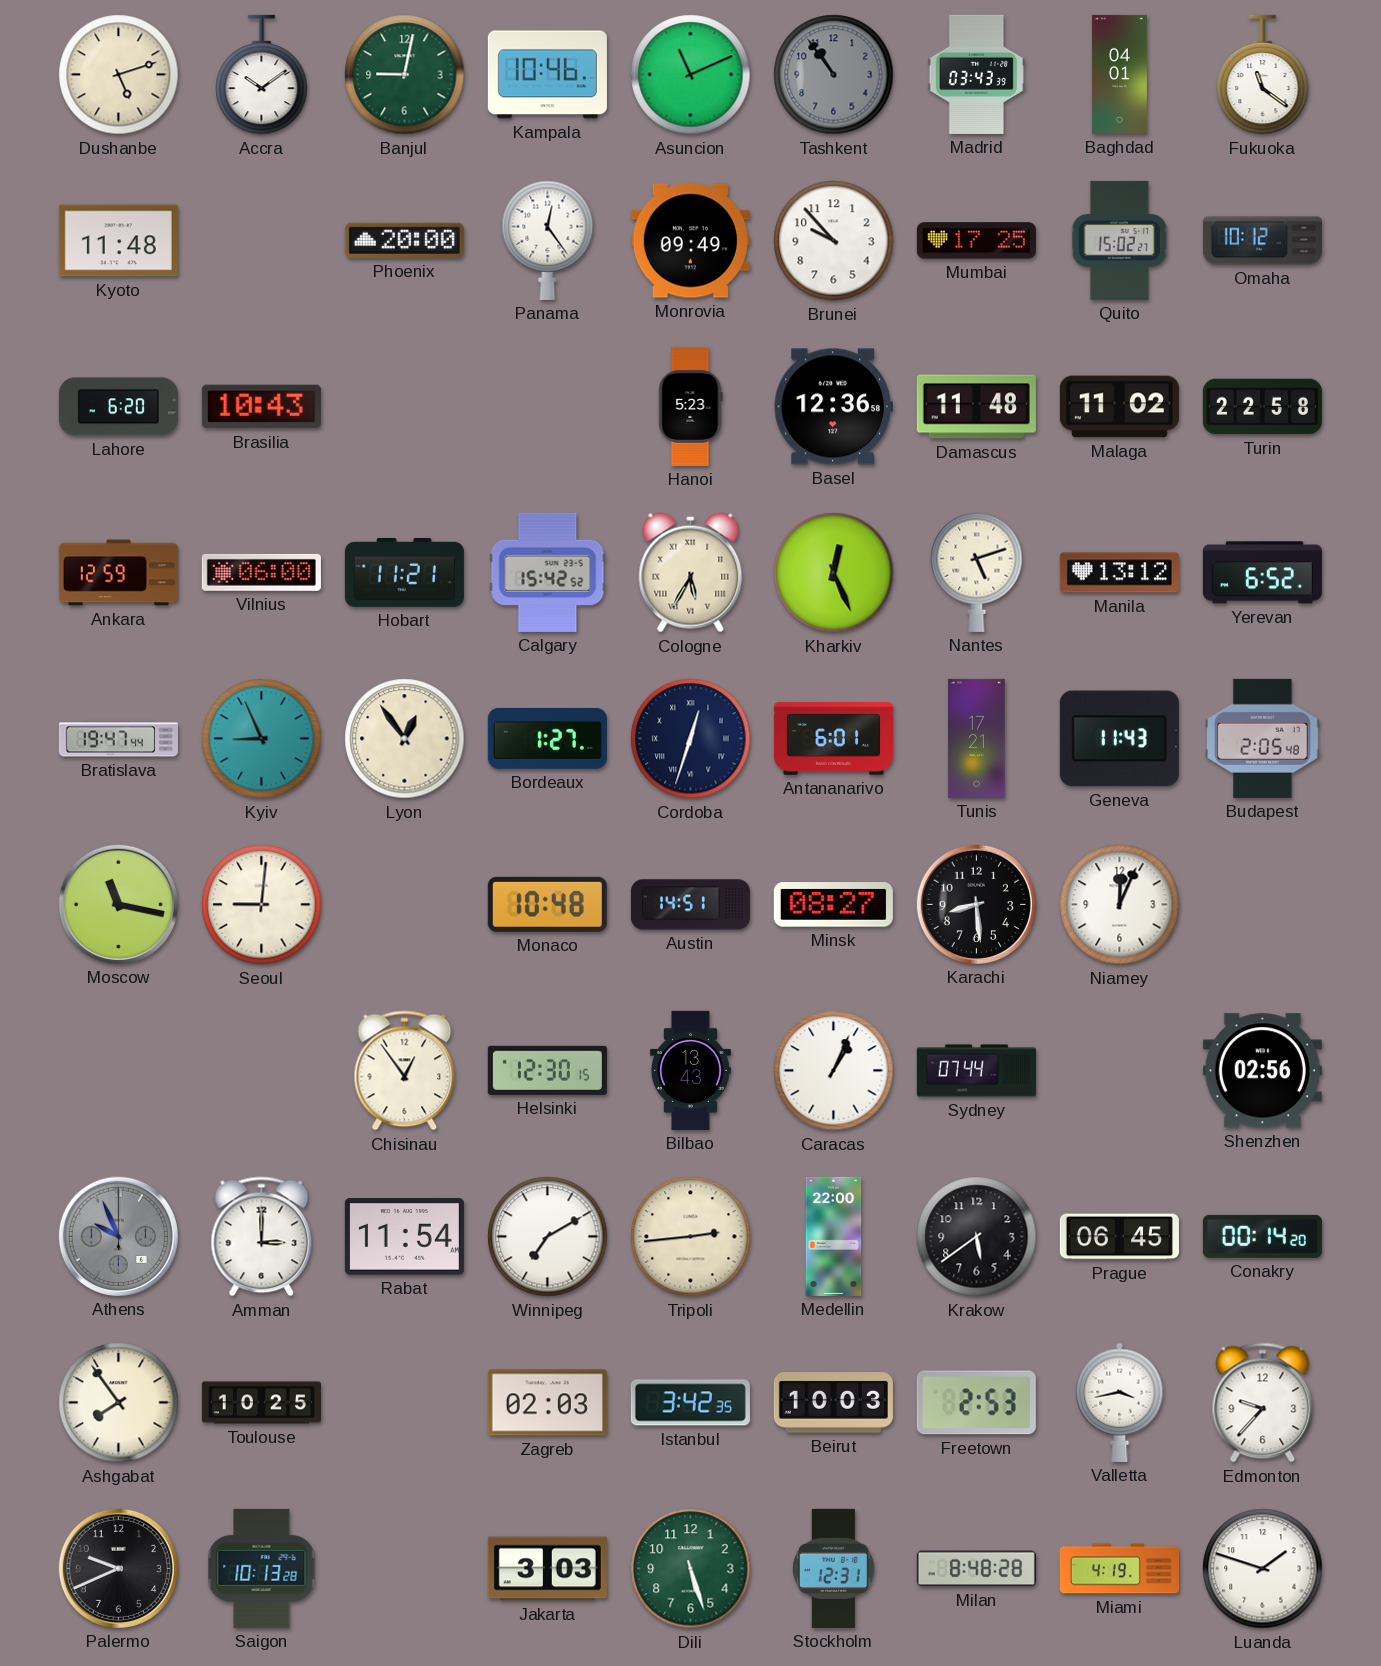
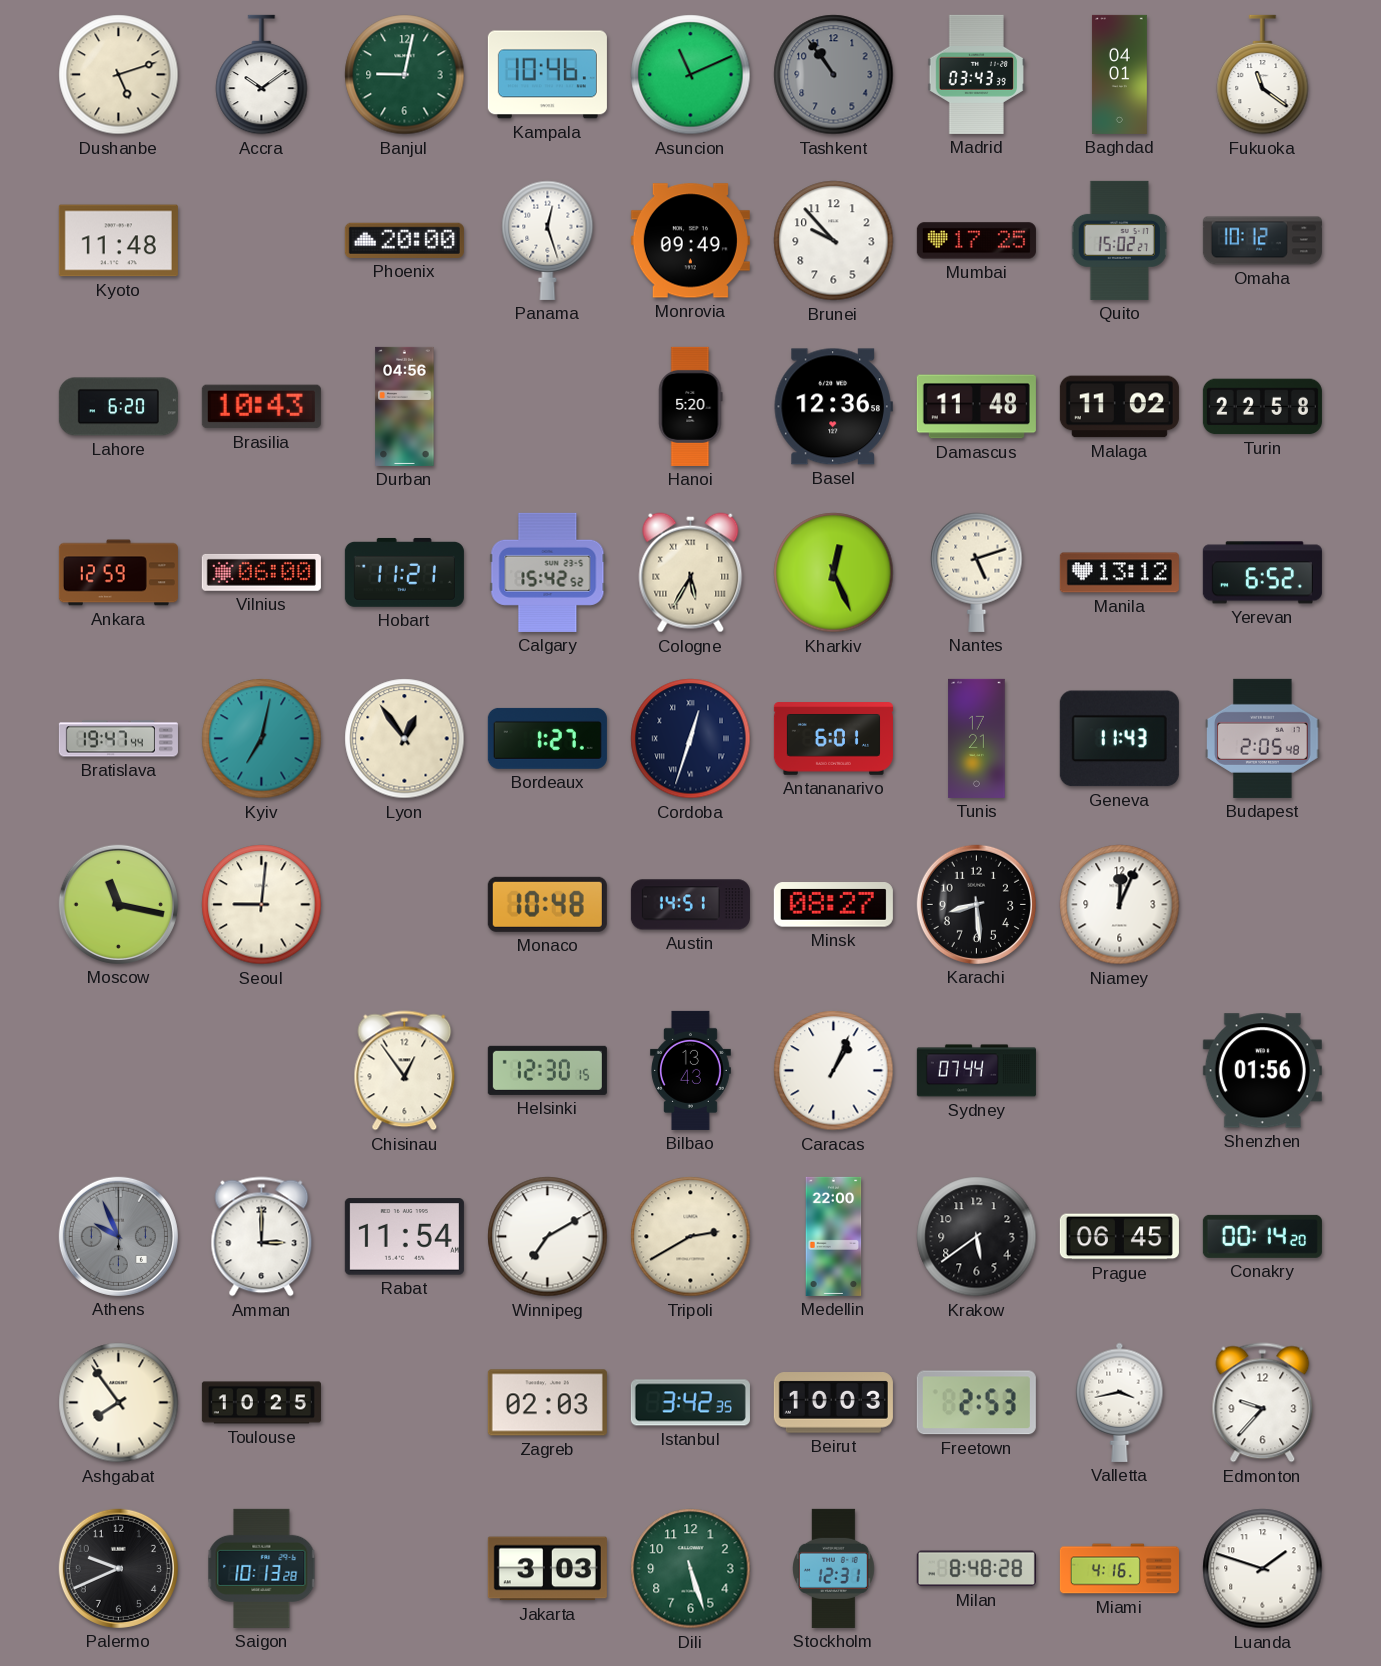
Panama: 12:24 -> 12:27
Durban: none -> 04:56
Hanoi: 5:23 -> 5:20
Kyiv: 8:56 -> 7:02
Shenzhen: 02:56 -> 01:56
Tripoli: 2:44 -> 2:40
Miami: 4:19 -> 4:16
